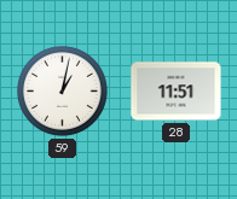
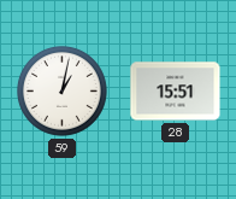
28: 11:51 -> 15:51
